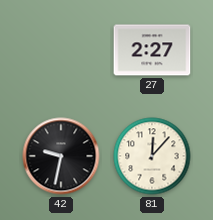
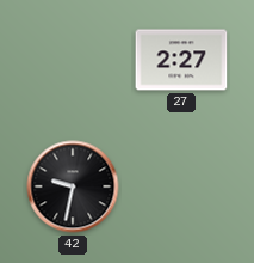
81: 12:07 -> none
